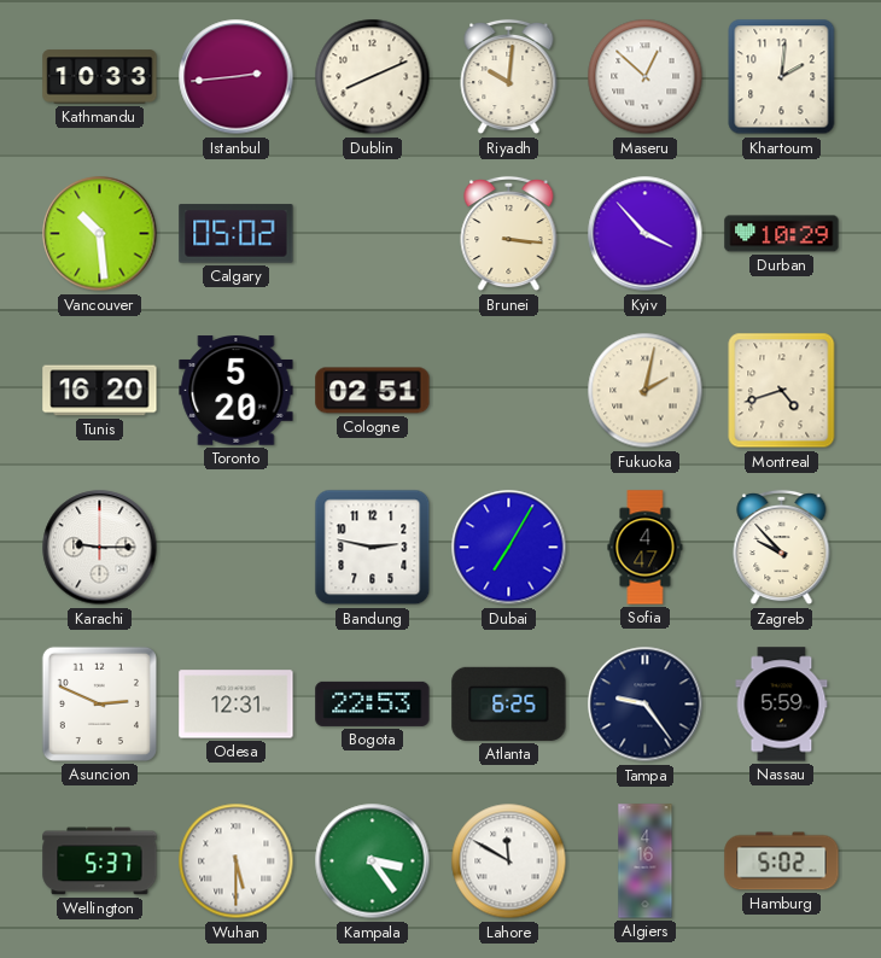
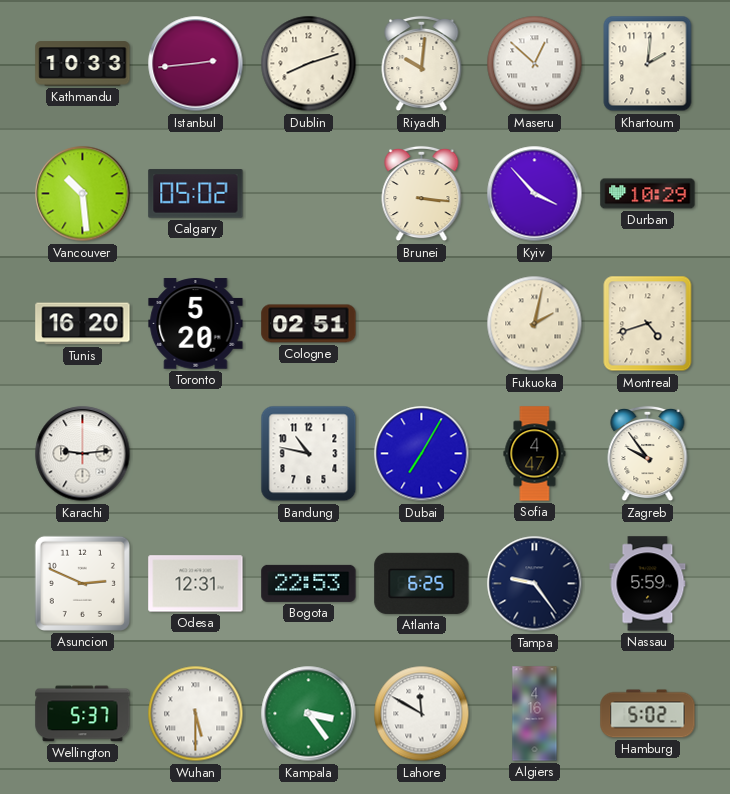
Dublin: 8:11 -> 8:12
Karachi: 9:15 -> 9:14
Bandung: 2:47 -> 10:47
Zagreb: 9:53 -> 9:54
